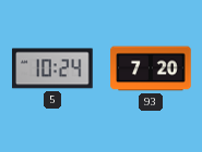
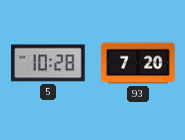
5: 10:24 -> 10:28
